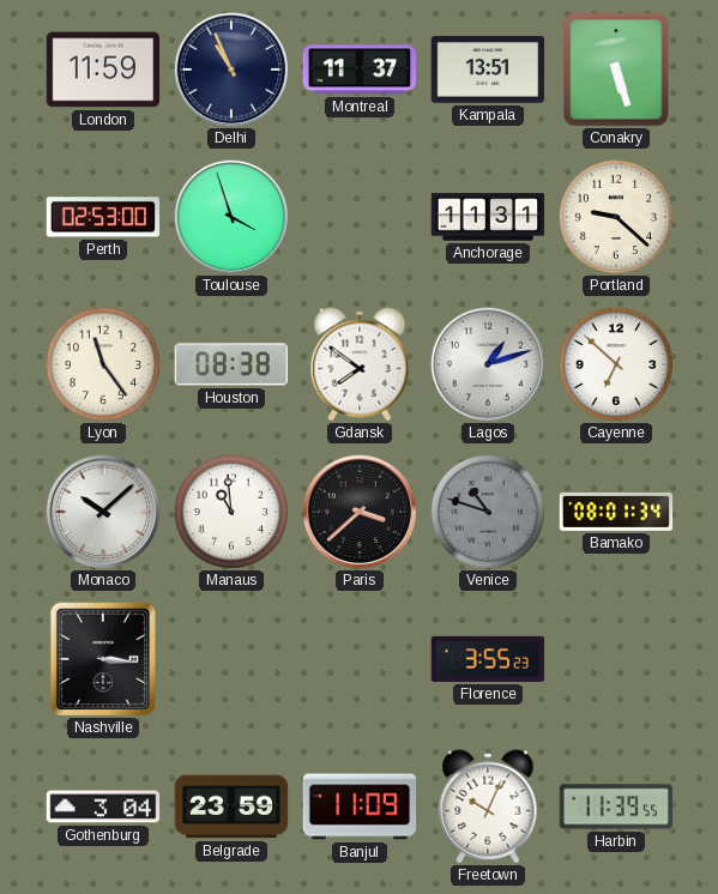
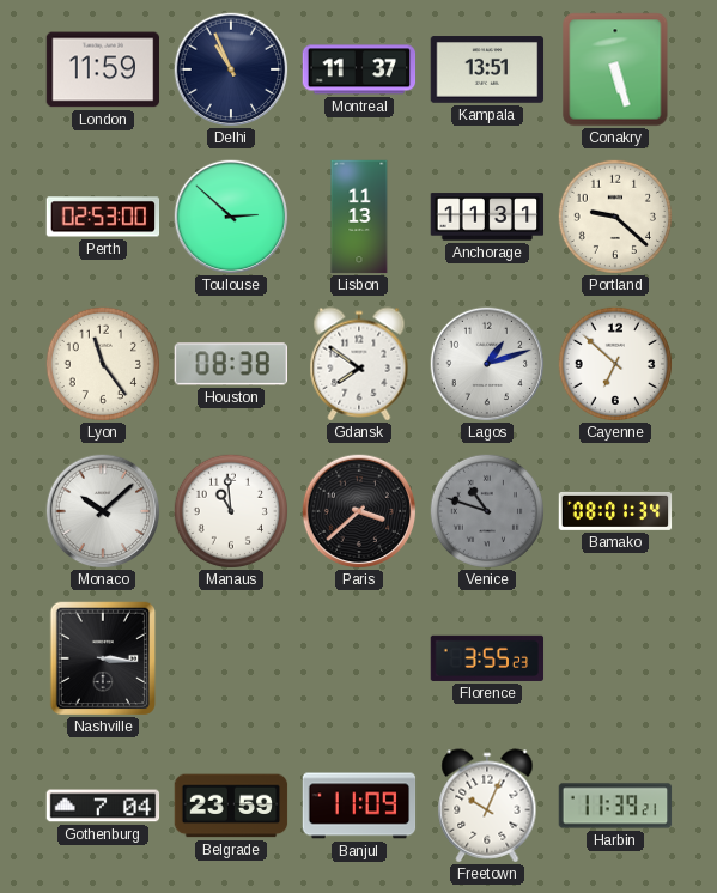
Toulouse: 3:57 -> 2:52
Lisbon: none -> 11:13
Gothenburg: 3:04 -> 7:04
Harbin: 11:39:55 -> 11:39:21
